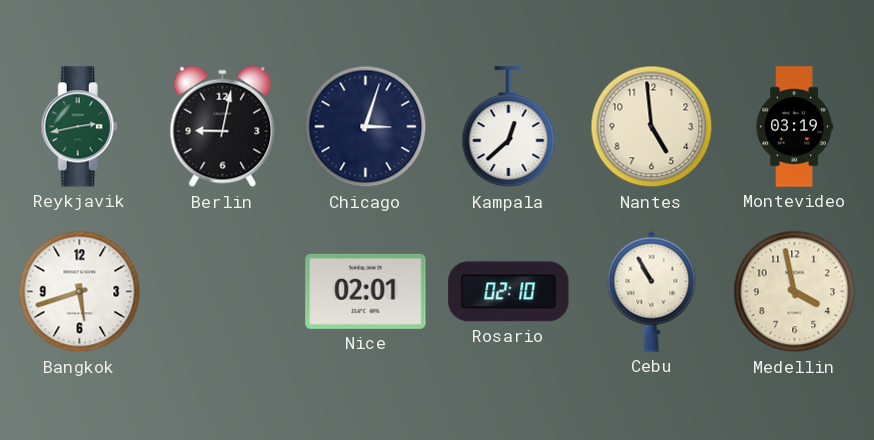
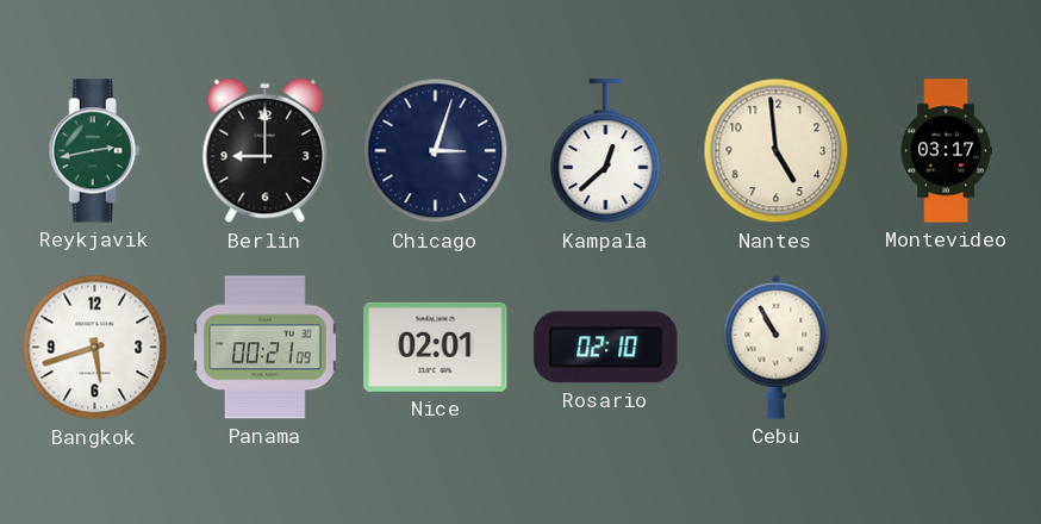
Berlin: 9:02 -> 9:00
Montevideo: 03:19 -> 03:17
Panama: none -> 00:21
Medellin: 3:58 -> none
